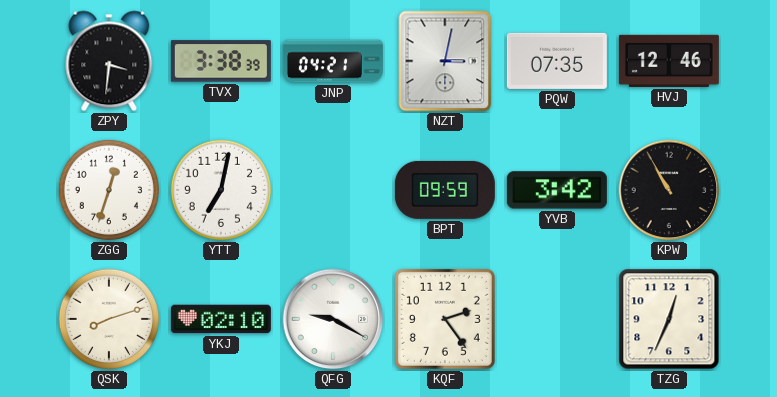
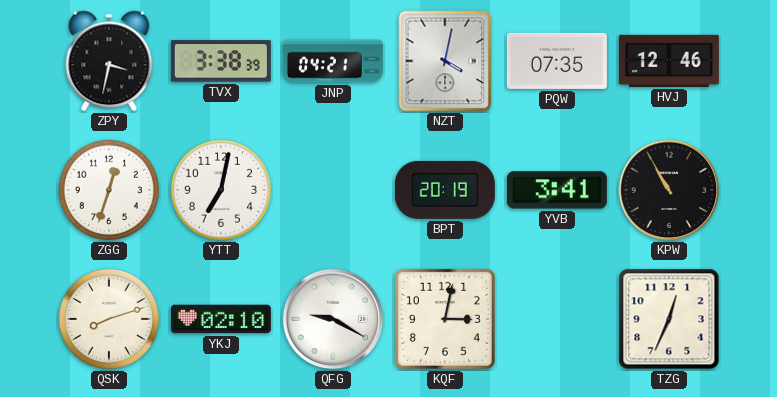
ZPY: 3:31 -> 3:32
NZT: 3:02 -> 4:02
BPT: 09:59 -> 20:19
YVB: 3:42 -> 3:41
KQF: 2:24 -> 3:02
